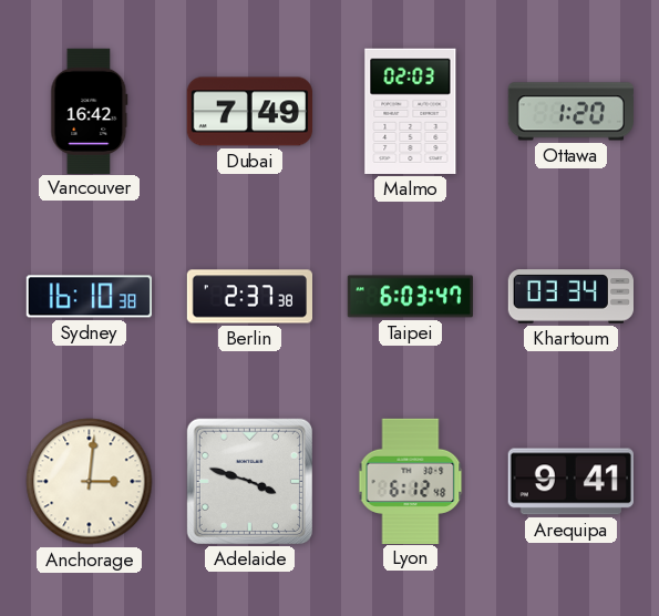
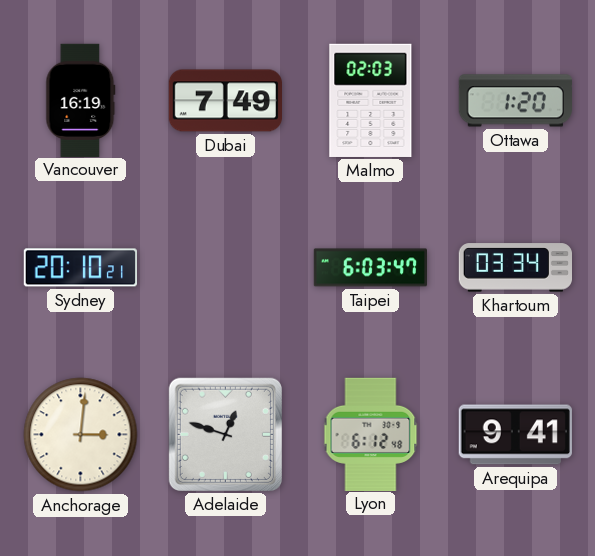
Vancouver: 16:42 -> 16:19
Sydney: 16:10 -> 20:10
Berlin: 2:37 -> none
Adelaide: 3:48 -> 12:48
